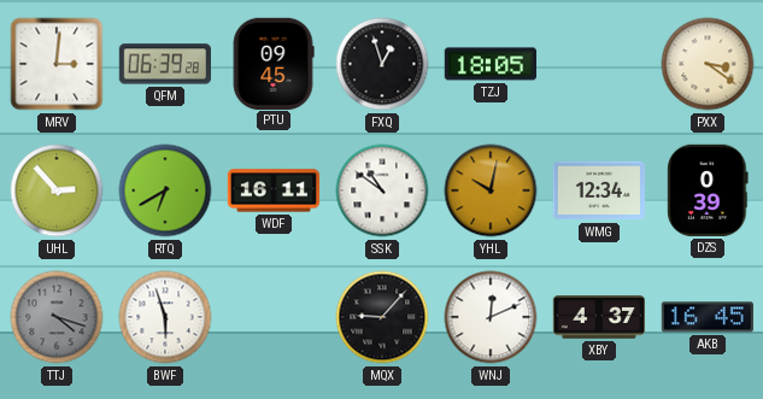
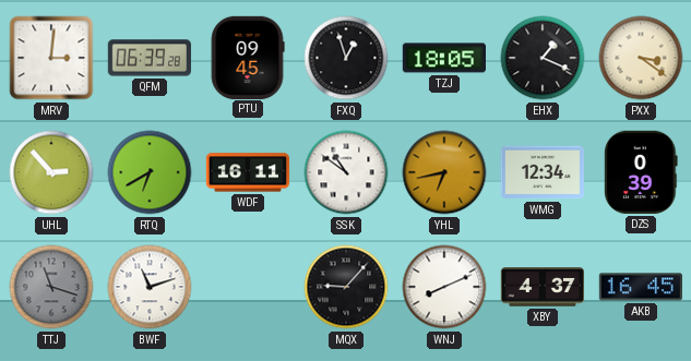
EHX: none -> 1:19
YHL: 10:02 -> 6:43
TTJ: 4:18 -> 11:18
BWF: 5:57 -> 11:12
WNJ: 12:11 -> 8:11
